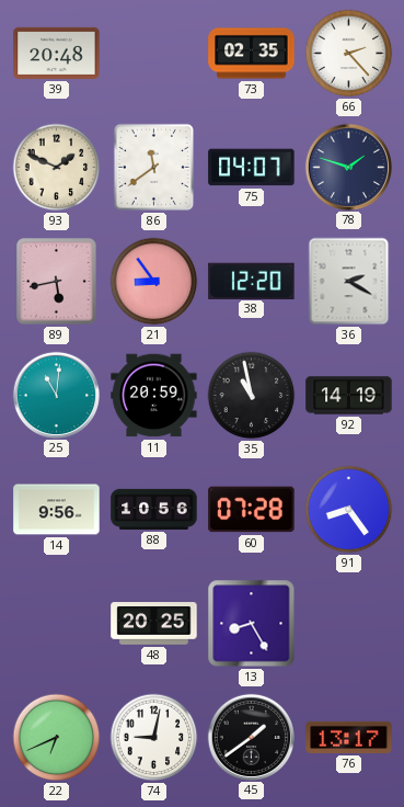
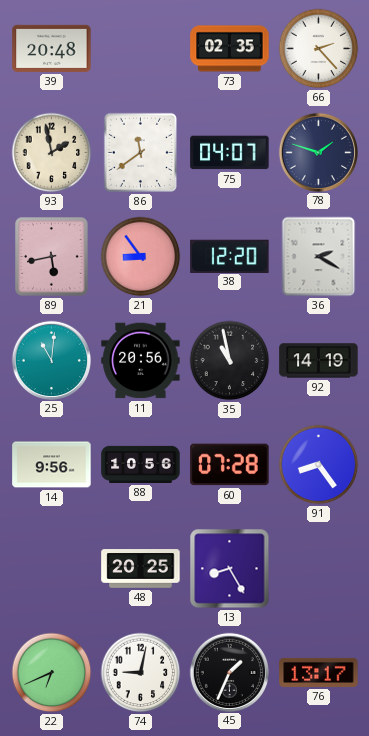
93: 1:49 -> 1:58
11: 20:59 -> 20:56
45: 1:39 -> 1:34
